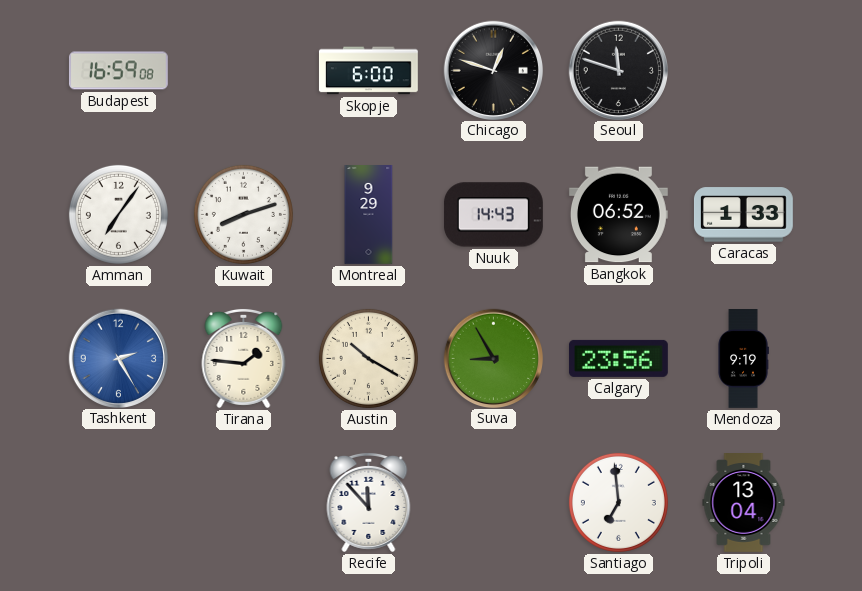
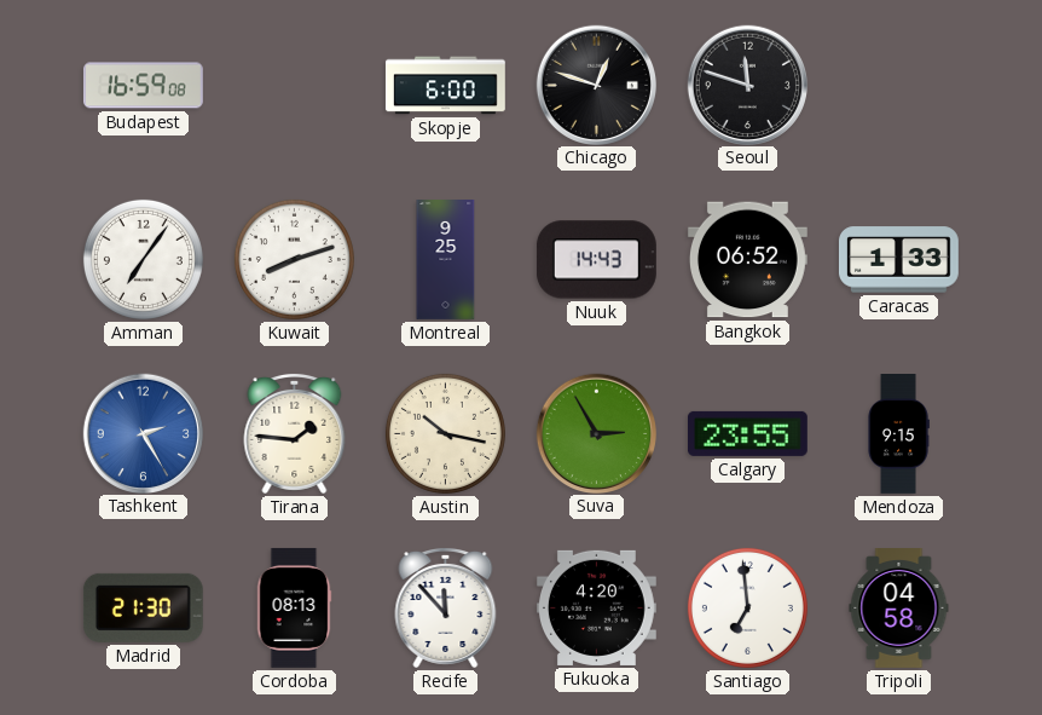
Montreal: 9:29 -> 9:25
Austin: 10:20 -> 10:17
Suva: 8:55 -> 2:55
Calgary: 23:56 -> 23:55
Mendoza: 9:19 -> 9:15
Madrid: none -> 21:30
Cordoba: none -> 08:13
Fukuoka: none -> 4:20
Tripoli: 13:04 -> 04:58
